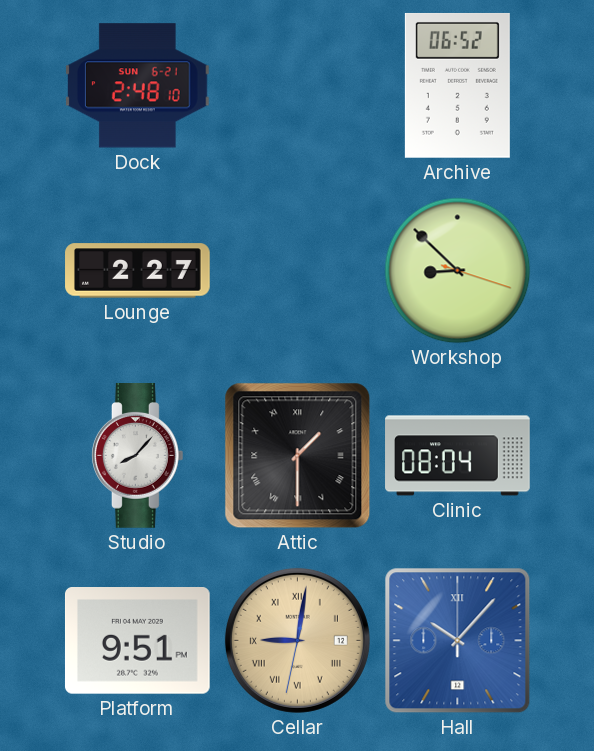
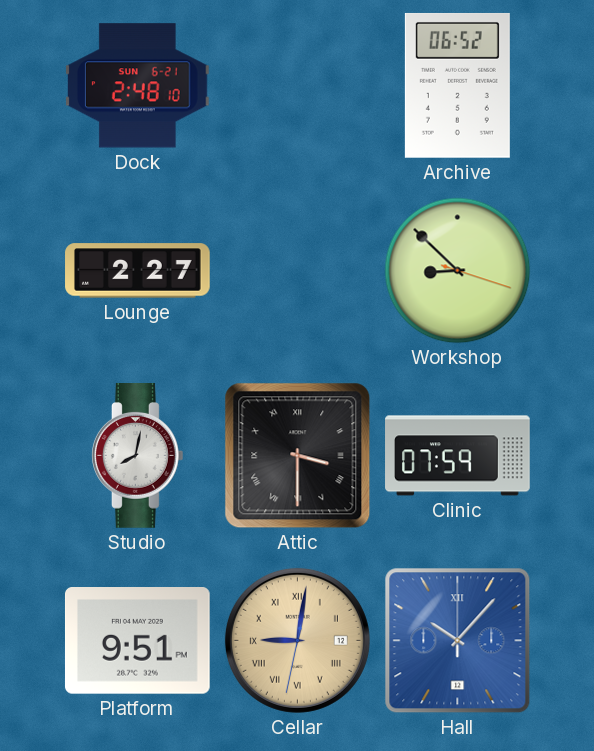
Studio: 8:07 -> 8:02
Attic: 1:30 -> 3:30
Clinic: 08:04 -> 07:59
